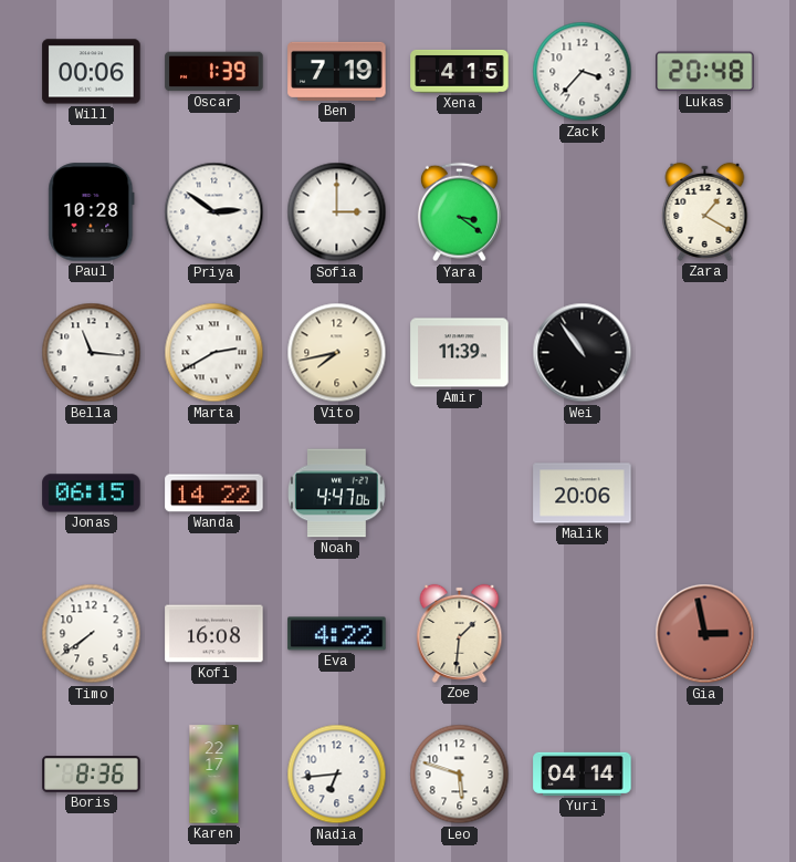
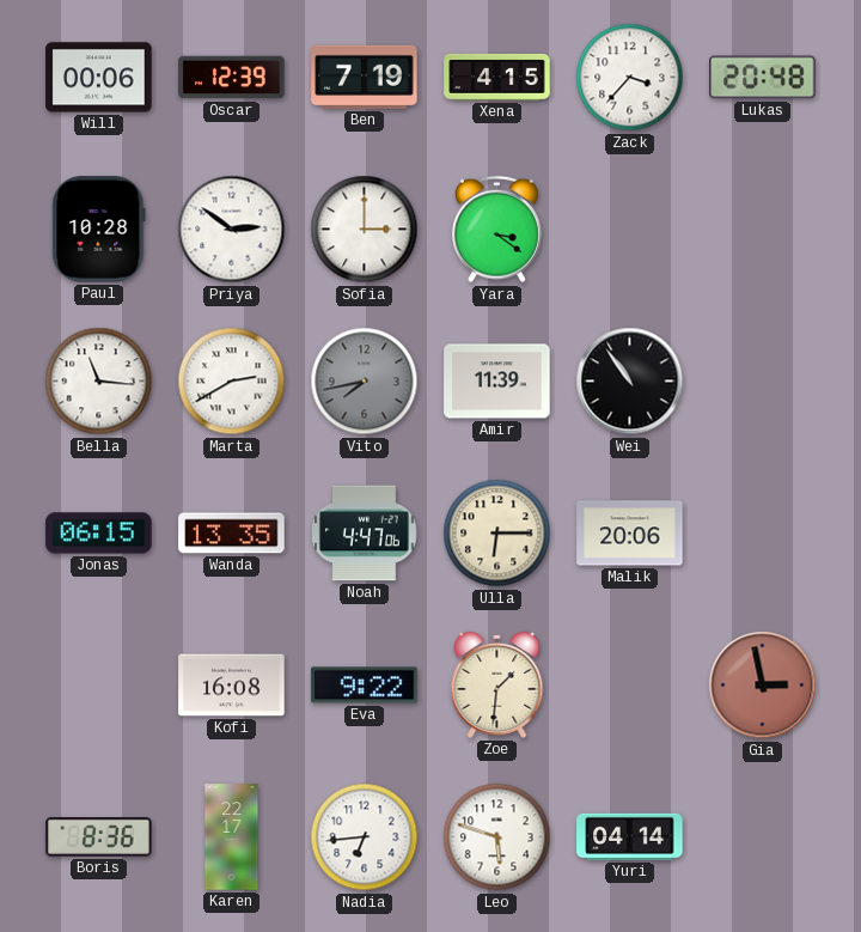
Oscar: 1:39 -> 12:39
Zara: 1:20 -> none
Vito dial: cream -> grey
Wanda: 14:22 -> 13:35
Ulla: none -> 6:15
Timo: 7:39 -> none
Eva: 4:22 -> 9:22
